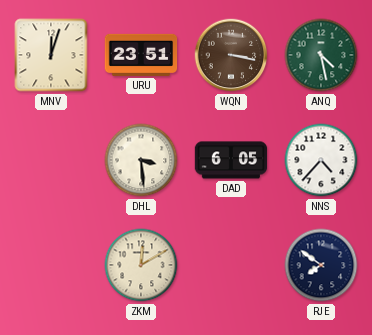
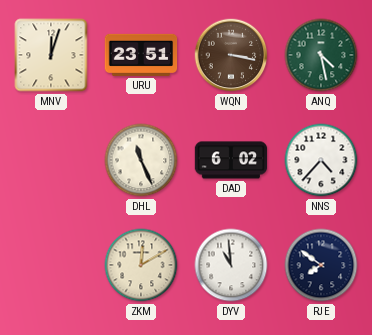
DHL: 3:29 -> 11:26
DAD: 6:05 -> 6:02
DYV: none -> 10:59
